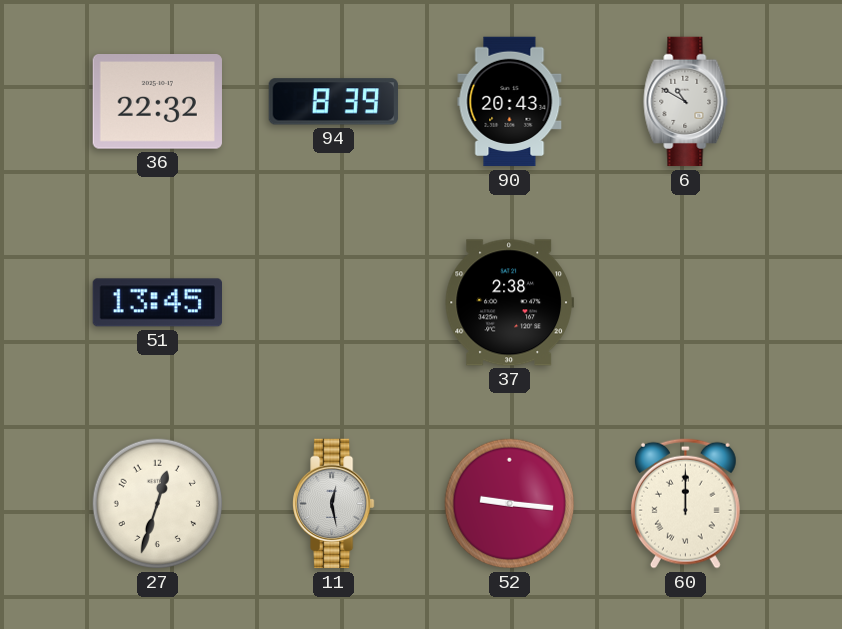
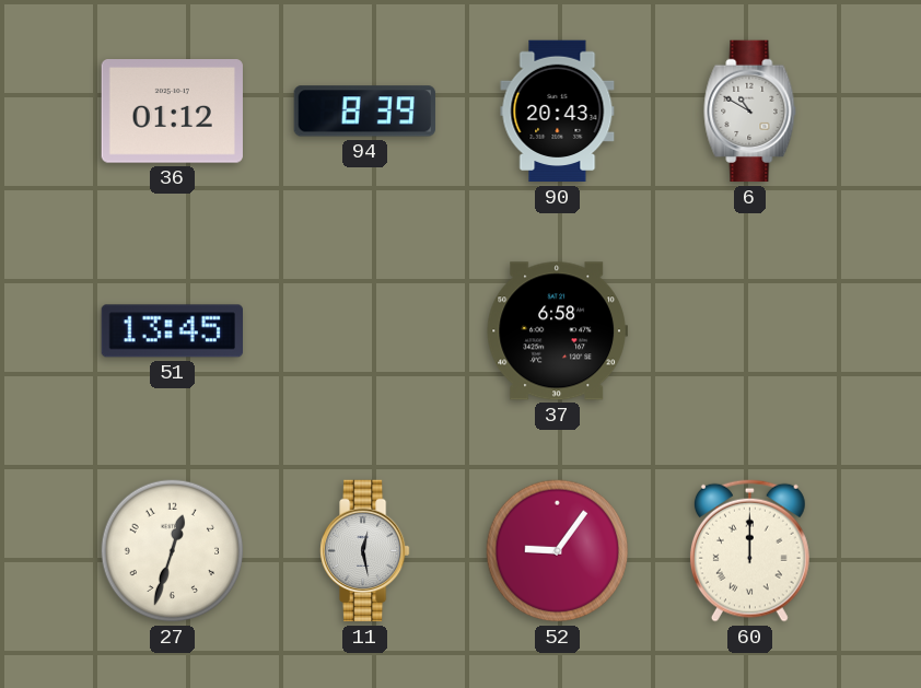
36: 22:32 -> 01:12
37: 2:38 -> 6:58
52: 9:16 -> 9:06
